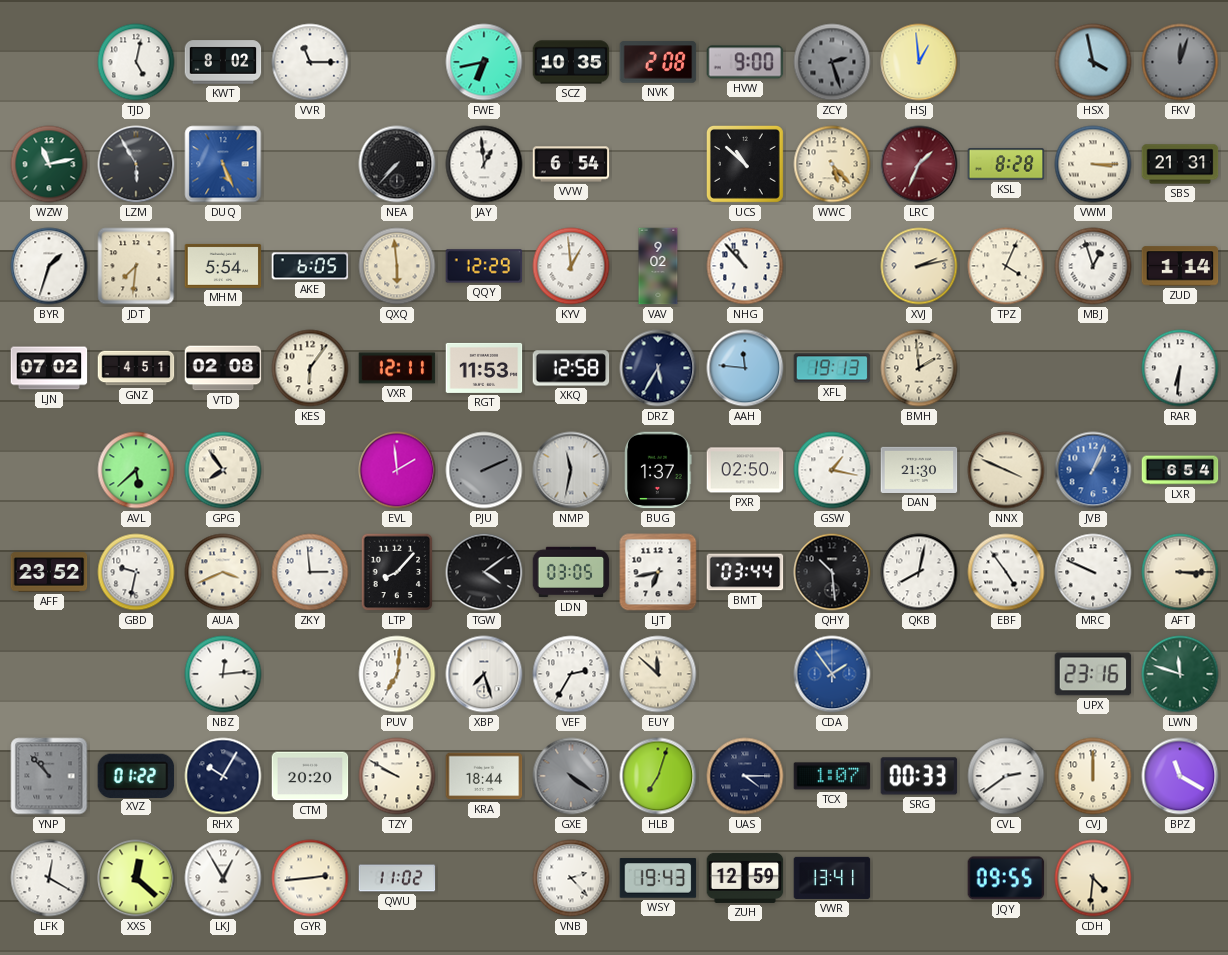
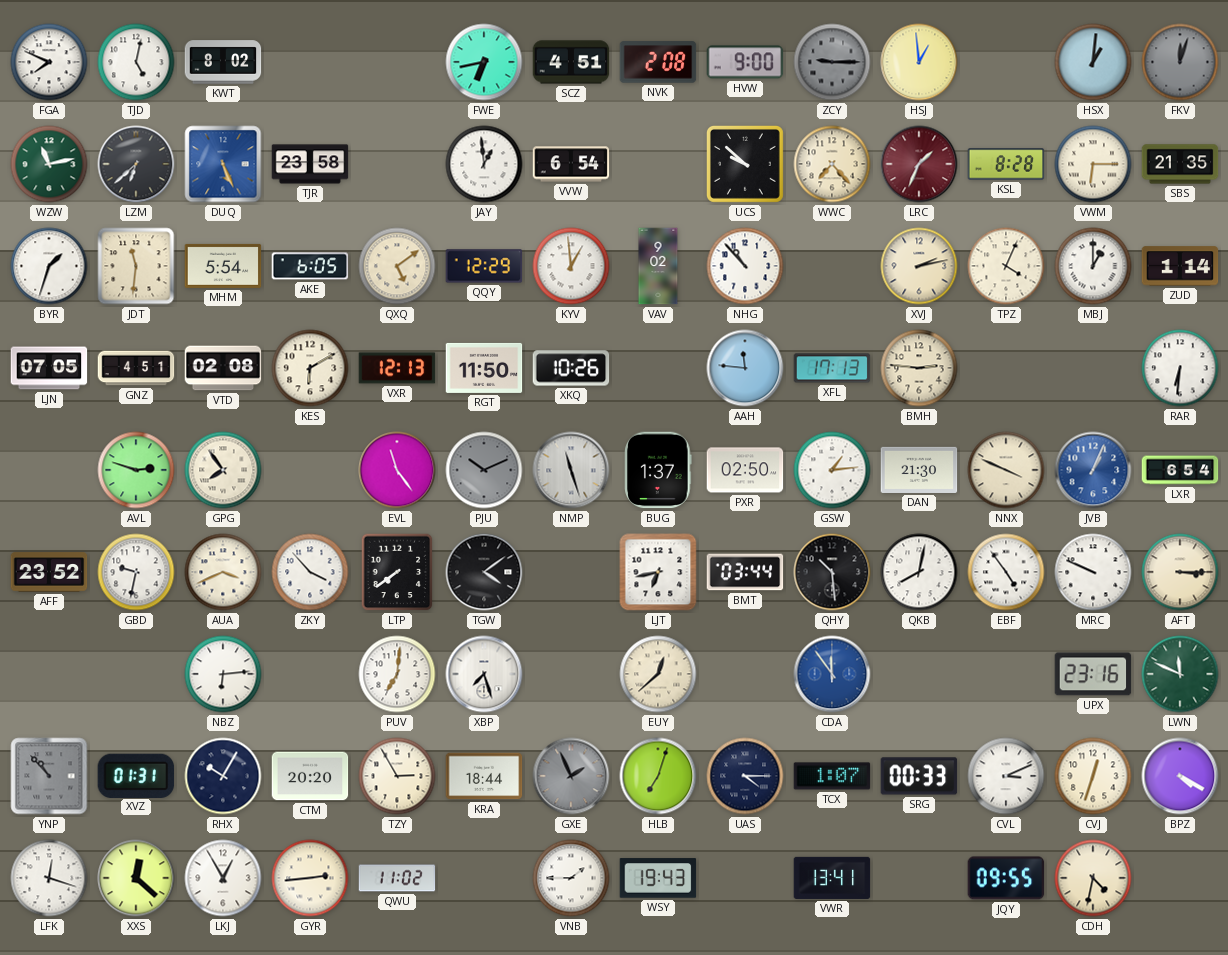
FGA: none -> 7:49
VVR: 11:15 -> none
SCZ: 10:35 -> 4:51
ZCY: 2:27 -> 9:15
HSX: 3:58 -> 1:01
LZM: 5:55 -> 6:38
TJR: none -> 23:58
NEA: 7:37 -> none
UCS: 10:52 -> 9:52
WWC: 5:23 -> 7:23
VWM: 3:15 -> 6:15
SBS: 21:31 -> 21:35
JDT: 7:31 -> 11:31
QXQ: 5:59 -> 5:09
MBJ: 12:57 -> 1:00
LJN: 07:02 -> 07:05
KES: 6:06 -> 6:10
VXR: 12:11 -> 12:13
RGT: 11:53 -> 11:50
XKQ: 12:58 -> 10:26
DRZ: 5:35 -> none
XFL: 19:13 -> 17:13
BMH: 1:59 -> 2:46
AVL: 5:38 -> 2:48
EVL: 1:59 -> 11:24
PJU: 2:11 -> 10:11
NMP: 11:32 -> 11:27
GSW: 1:17 -> 1:14
ZKY: 2:59 -> 3:53
LTP: 8:07 -> 7:39
LDN: 03:05 -> none
NBZ: 12:14 -> 6:14
VEF: 2:35 -> none
EUY: 11:52 -> 12:38
CDA: 1:54 -> 11:54
LWN: 11:48 -> 11:49
XVZ: 01:22 -> 01:31
TZY: 9:50 -> 2:55
GXE: 4:21 -> 1:56
CVL: 2:39 -> 3:11
CVJ: 12:00 -> 12:33
BPZ: 11:20 -> 4:20
LFK: 12:20 -> 12:18
VNB: 2:23 -> 1:45
ZUH: 12:59 -> none
CDH: 4:31 -> 4:32
